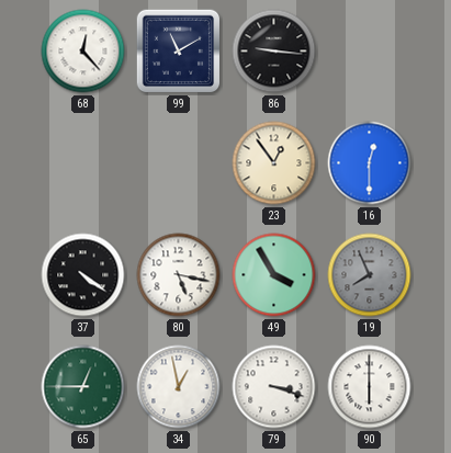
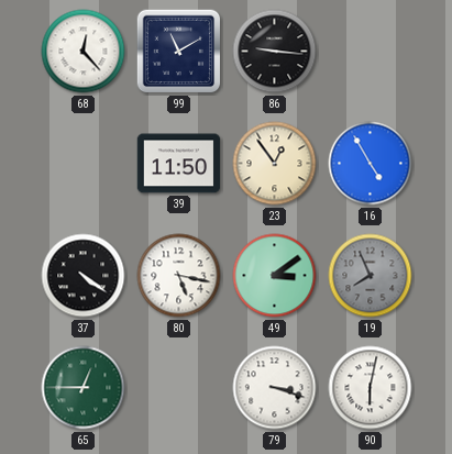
39: none -> 11:50
16: 12:30 -> 4:55
49: 3:55 -> 3:09
34: 12:58 -> none
90: 6:00 -> 6:02
